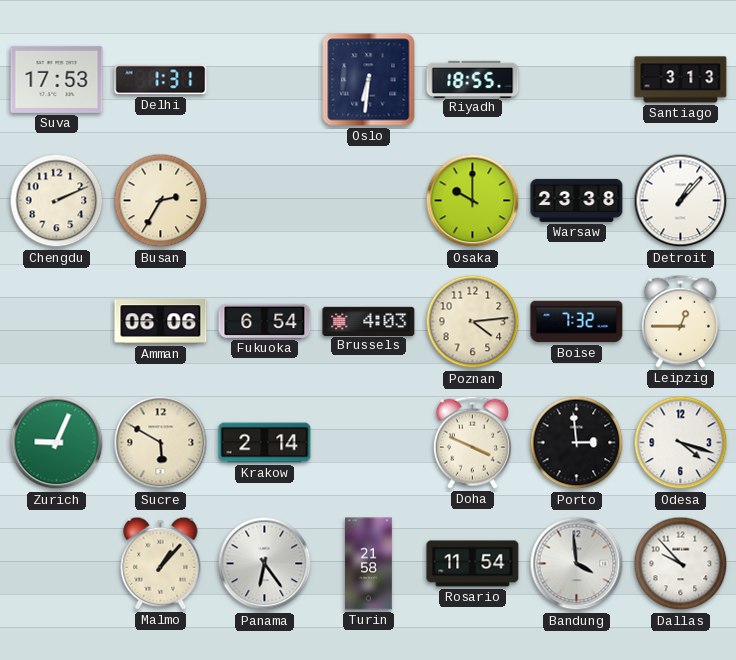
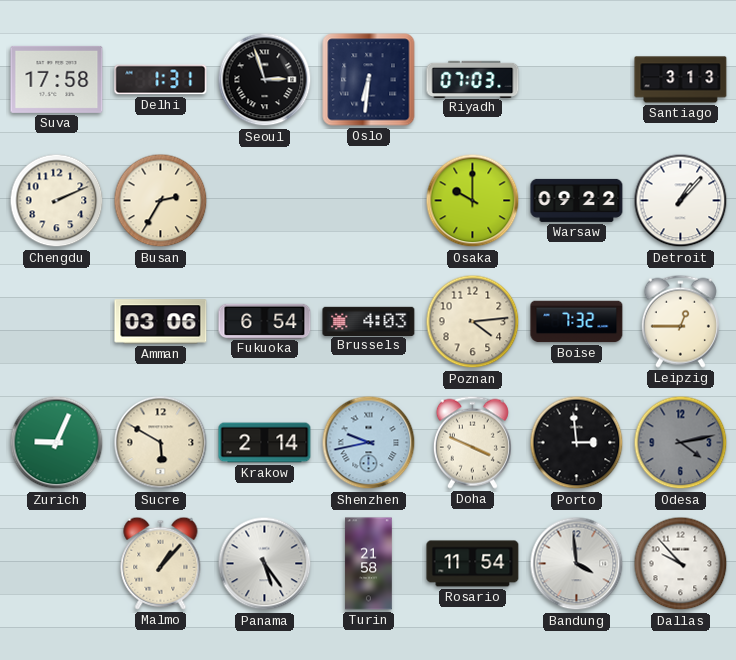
Suva: 17:53 -> 17:58
Seoul: none -> 2:57
Riyadh: 18:55 -> 07:03
Warsaw: 23:38 -> 09:22
Amman: 06:06 -> 03:06
Shenzhen: none -> 9:43
Odesa: 4:18 -> 4:13
Odesa dial: white -> grey
Panama: 6:24 -> 5:24
